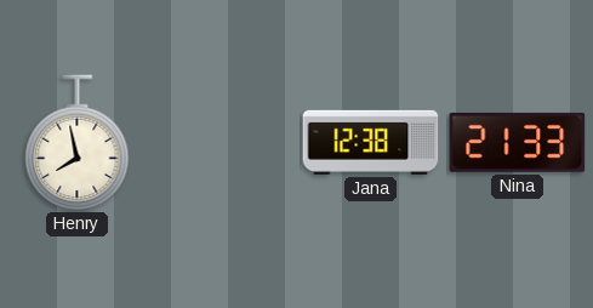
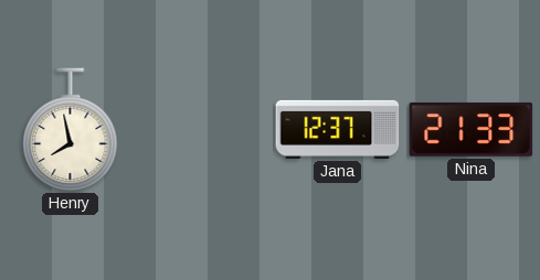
Jana: 12:38 -> 12:37
